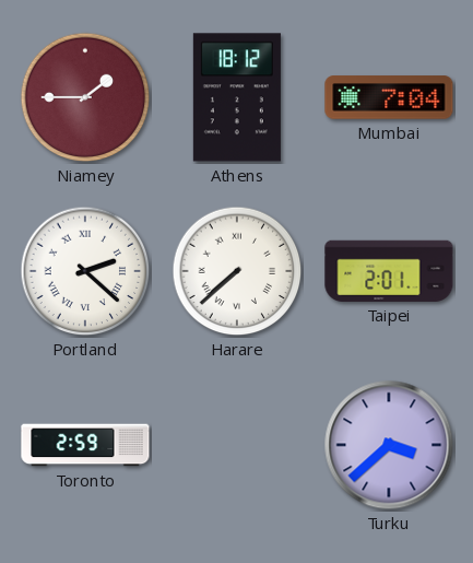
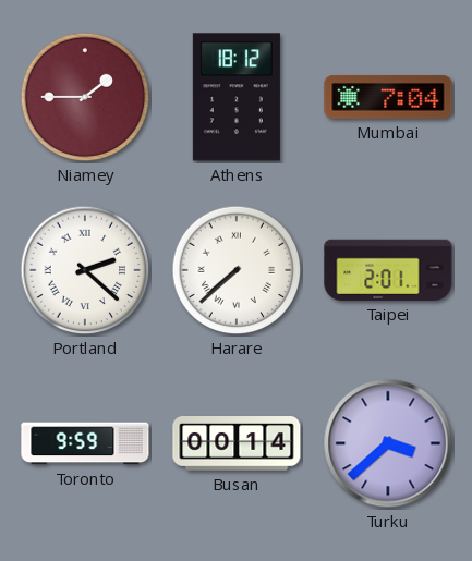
Toronto: 2:59 -> 9:59
Busan: none -> 00:14
